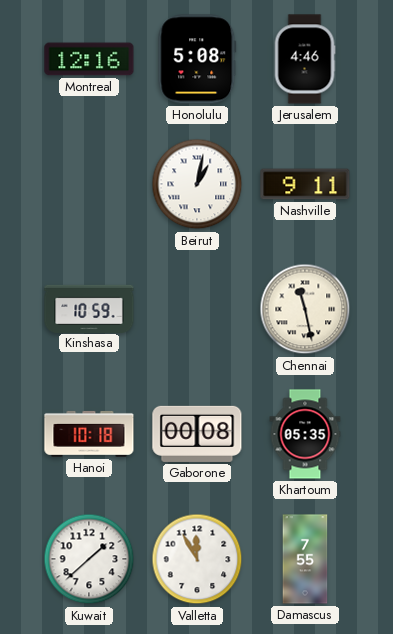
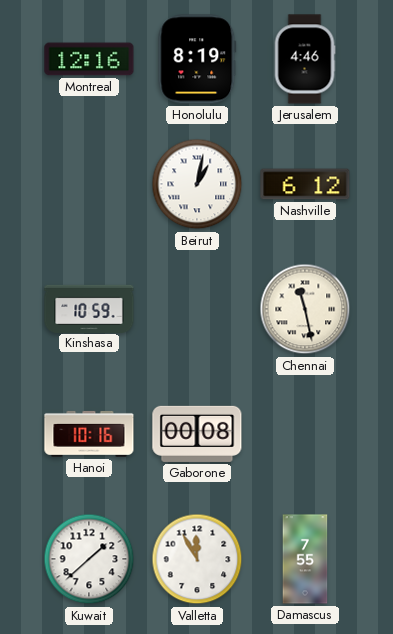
Honolulu: 5:08 -> 8:19
Nashville: 9:11 -> 6:12
Hanoi: 10:18 -> 10:16
Khartoum: 05:35 -> none
